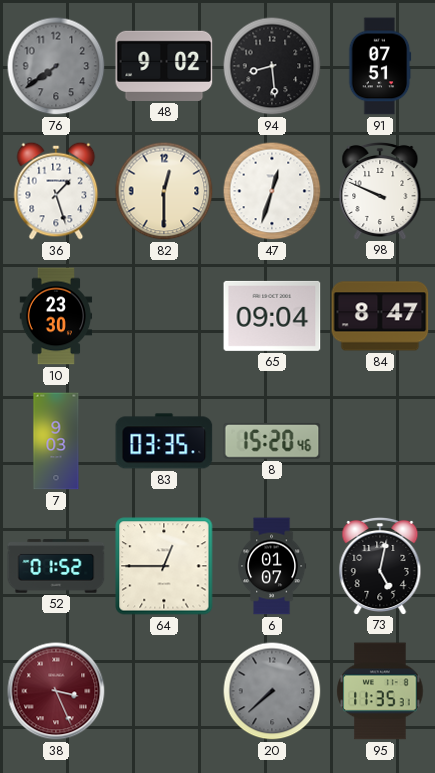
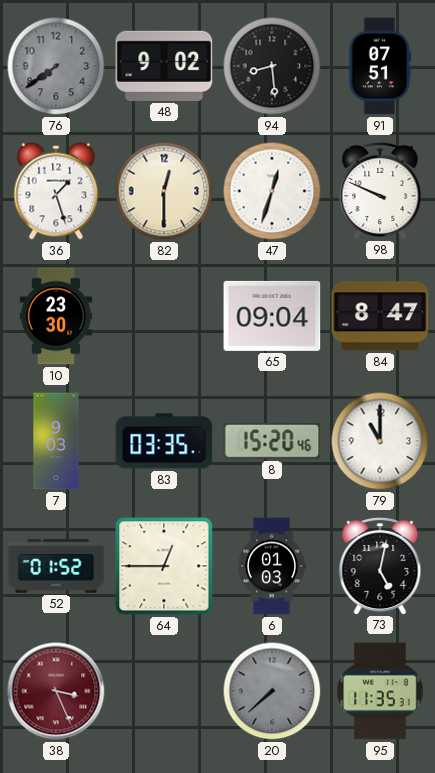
79: none -> 11:00
6: 01:07 -> 01:03
